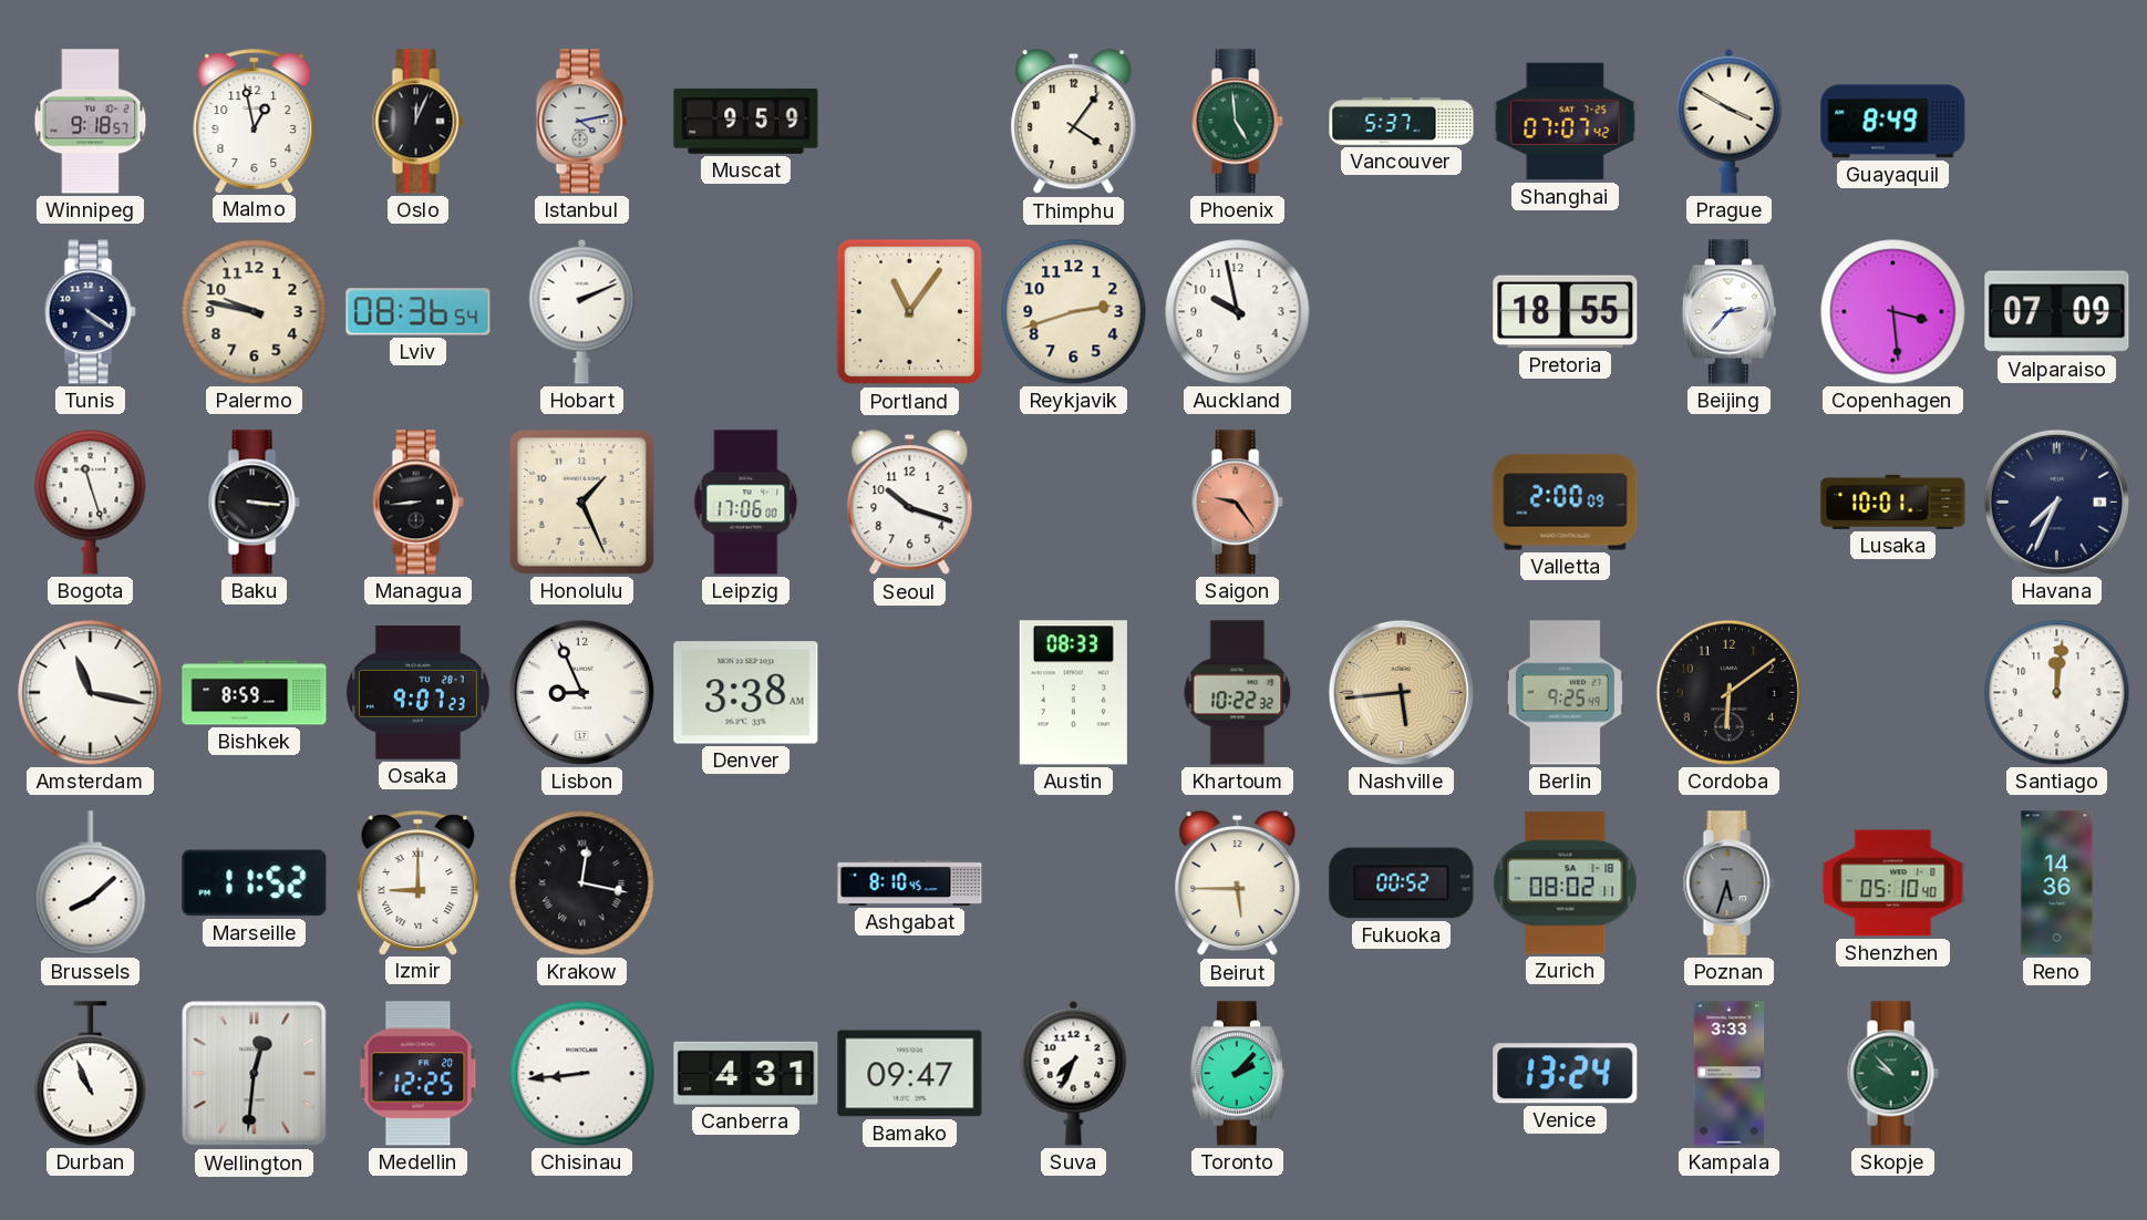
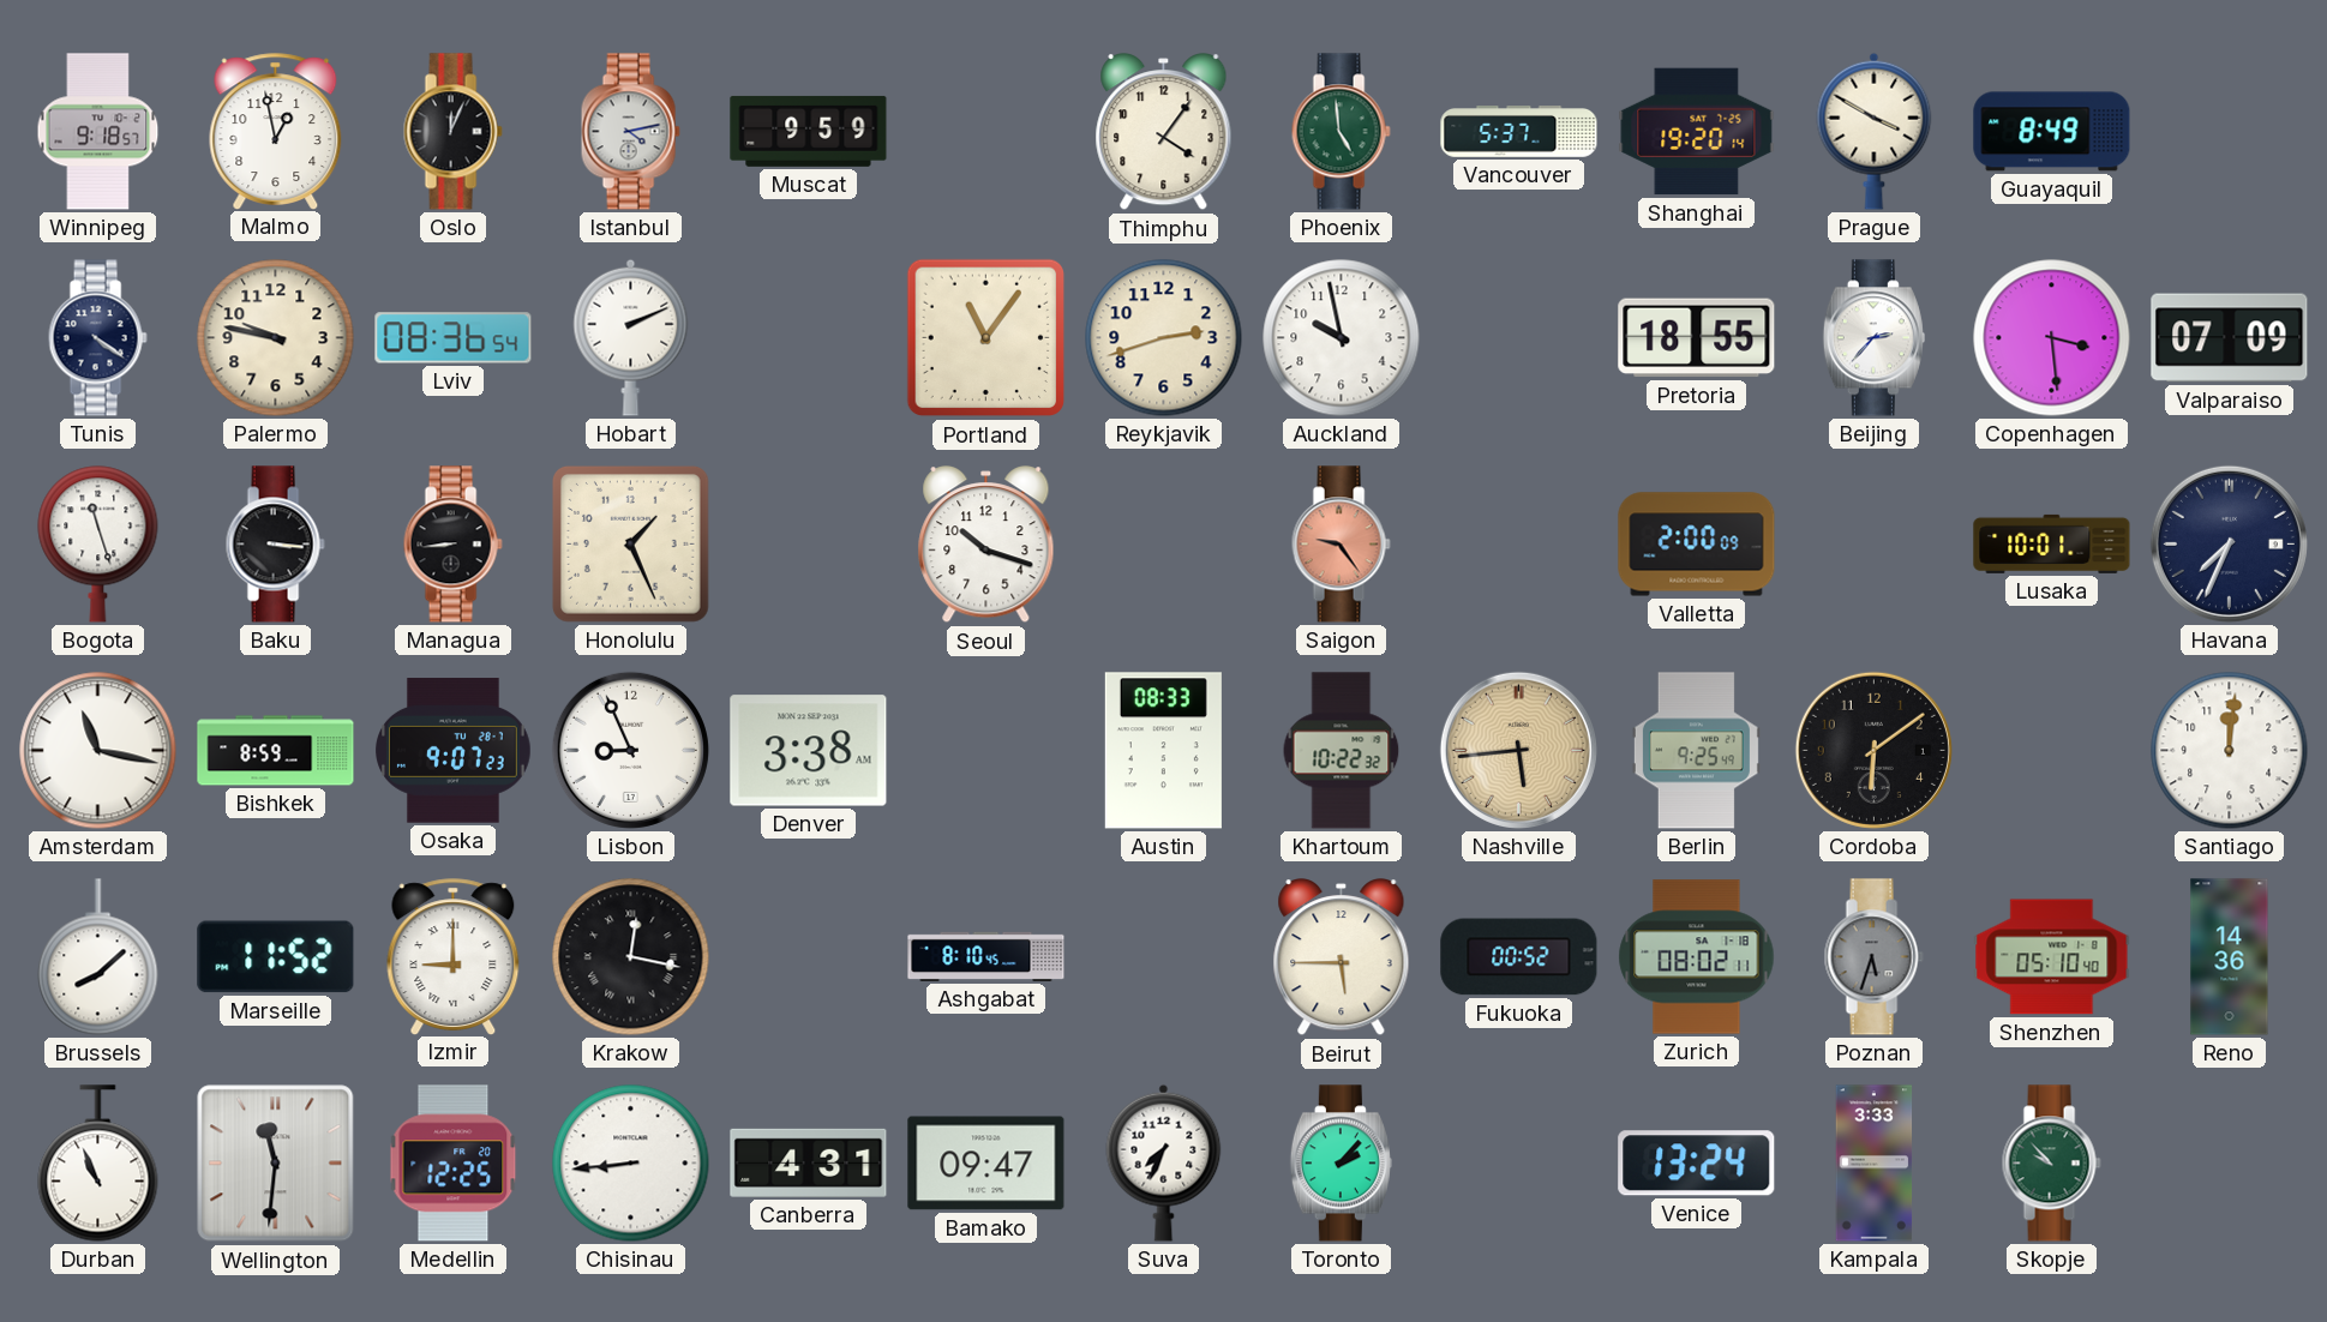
Shanghai: 07:07 -> 19:20
Leipzig: 17:06 -> none
Wellington: 12:31 -> 11:31
